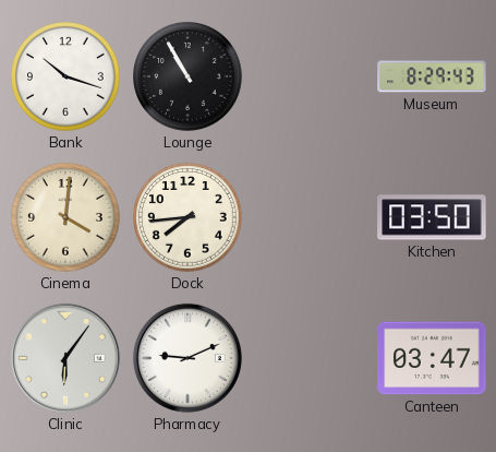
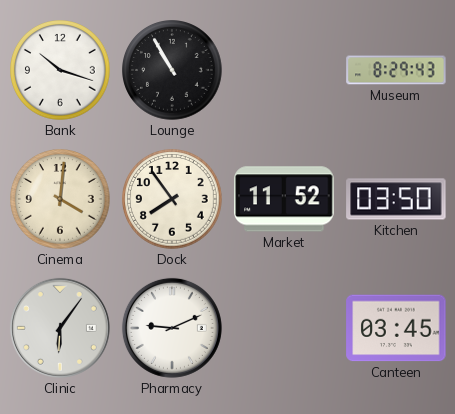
Dock: 7:44 -> 7:54
Market: none -> 11:52
Canteen: 03:47 -> 03:45
